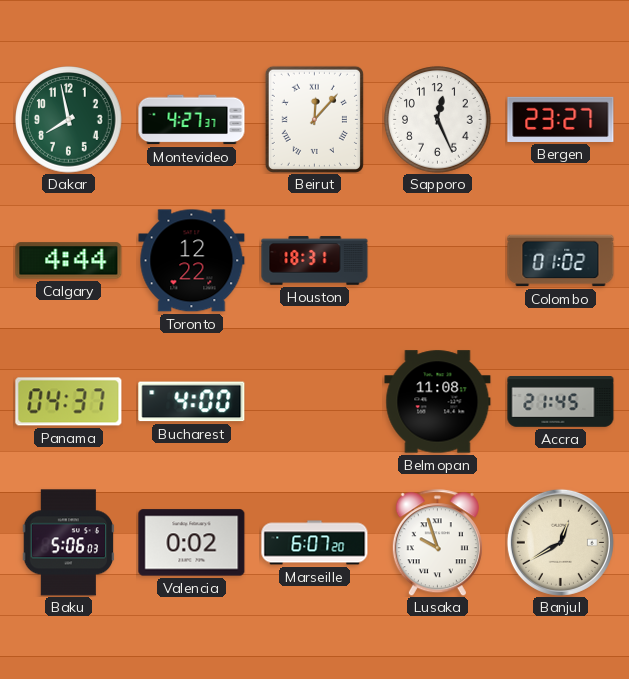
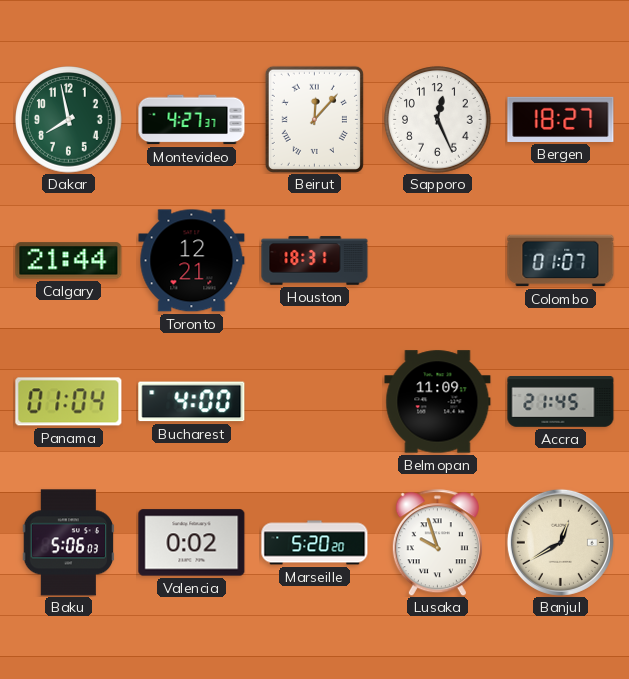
Bergen: 23:27 -> 18:27
Calgary: 4:44 -> 21:44
Toronto: 12:22 -> 12:21
Colombo: 01:02 -> 01:07
Panama: 04:37 -> 01:04
Belmopan: 11:08 -> 11:09
Marseille: 6:07 -> 5:20
